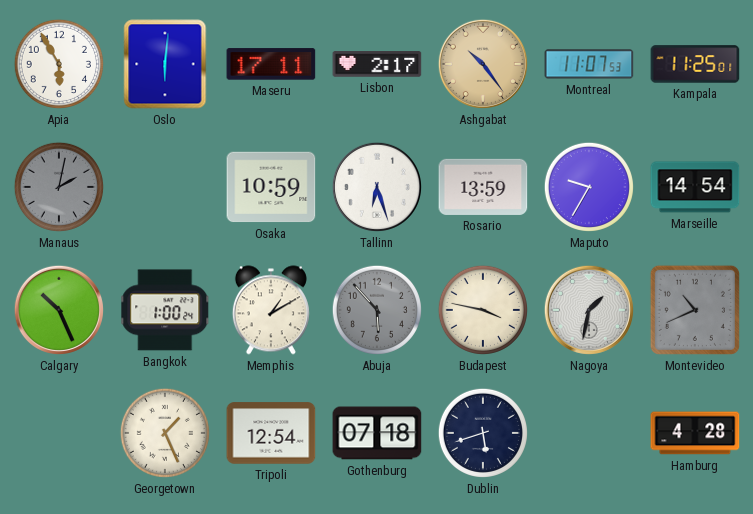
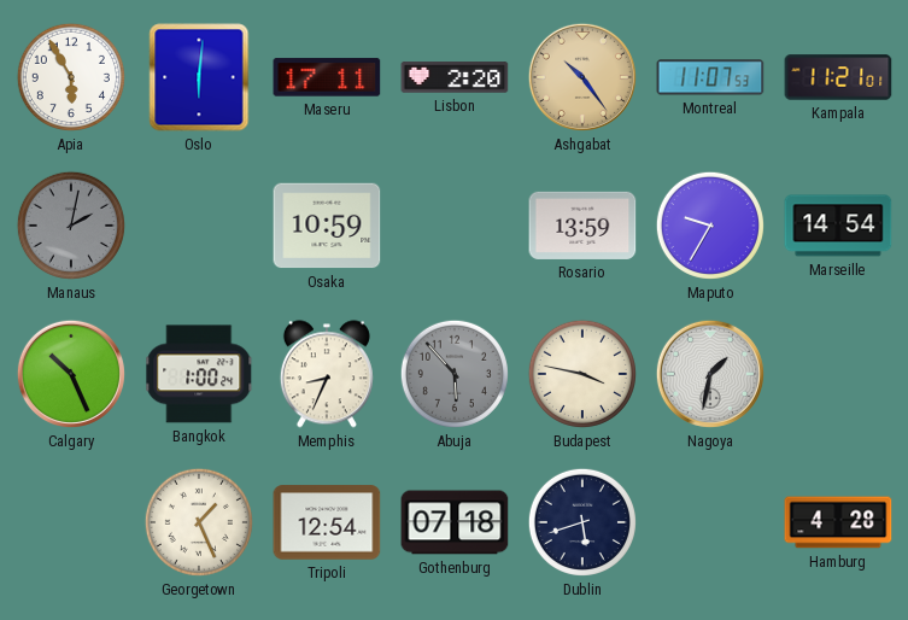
Lisbon: 2:17 -> 2:20
Kampala: 11:25 -> 11:21
Tallinn: 6:27 -> none
Memphis: 1:10 -> 8:34
Montevideo: 10:41 -> none
